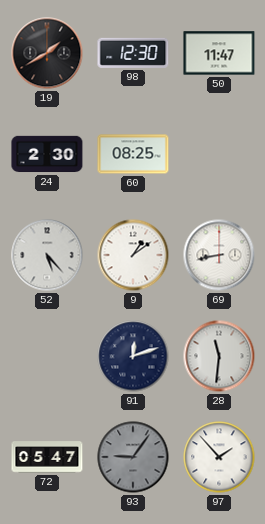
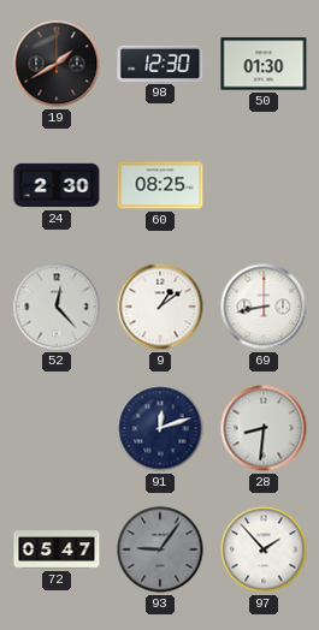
50: 11:47 -> 01:30
52: 5:23 -> 12:23
28: 11:31 -> 8:31
